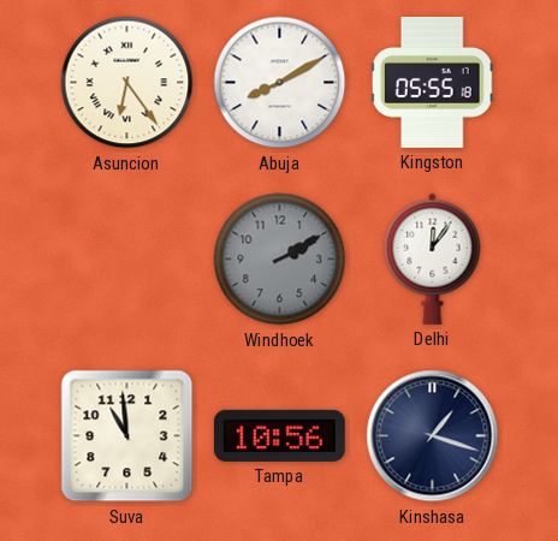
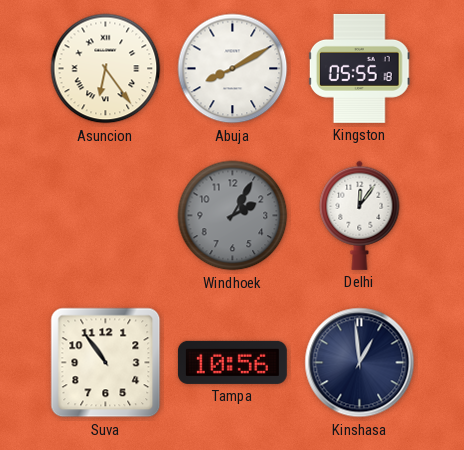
Windhoek: 2:10 -> 2:05
Suva: 10:59 -> 10:54
Kinshasa: 1:18 -> 12:59
